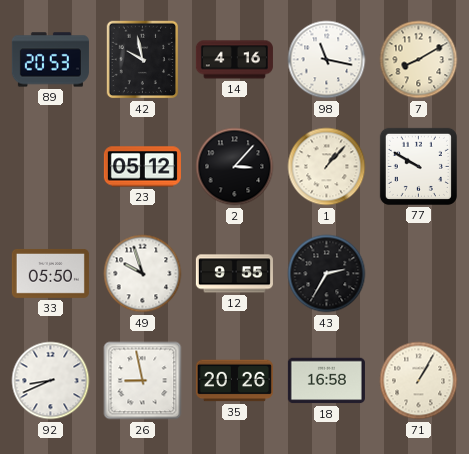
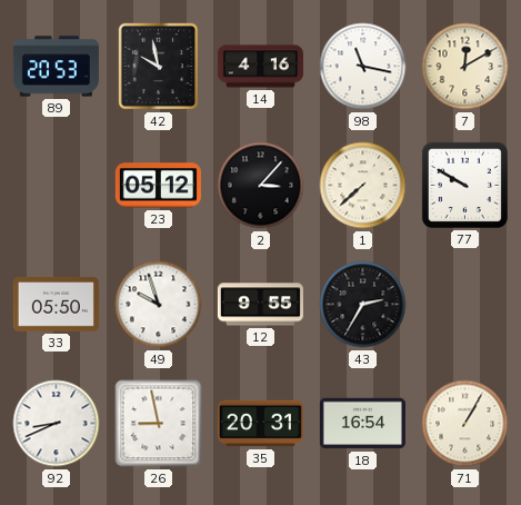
7: 8:10 -> 12:10
1: 1:07 -> 7:38
35: 20:26 -> 20:31
18: 16:58 -> 16:54
